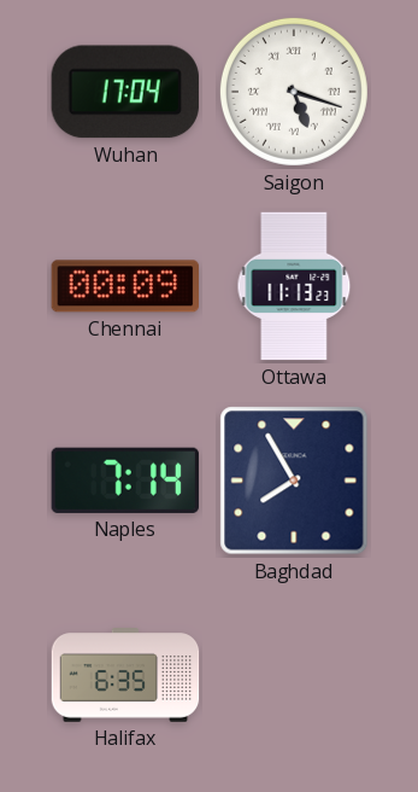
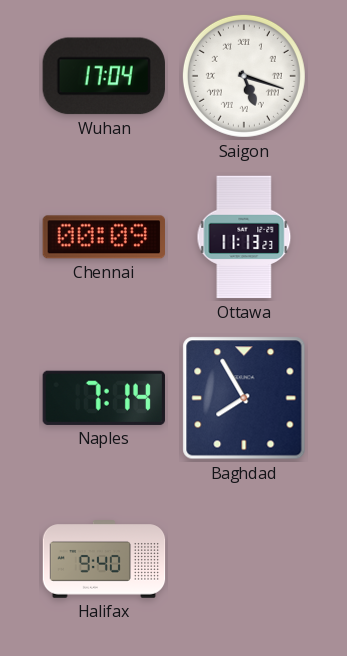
Halifax: 6:35 -> 9:40
